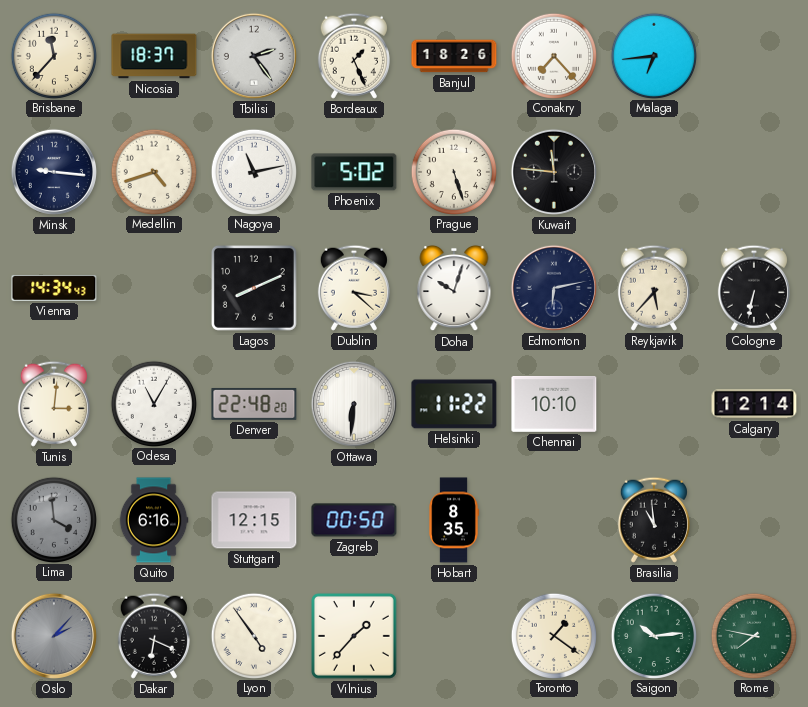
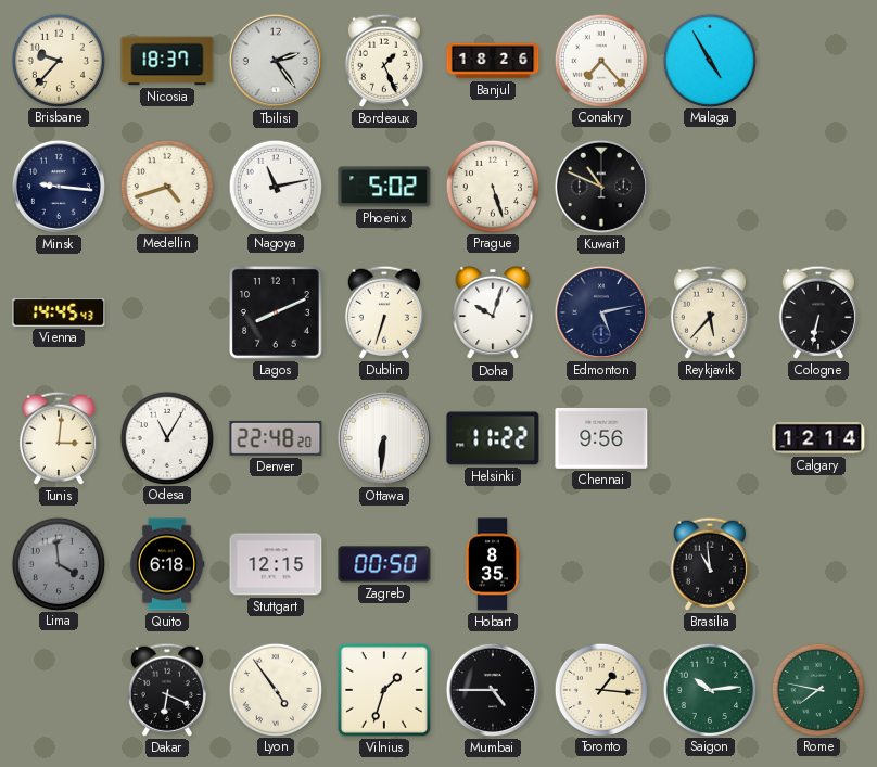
Brisbane: 11:37 -> 9:37
Malaga: 6:44 -> 4:55
Kuwait: 11:46 -> 10:49
Vienna: 14:34 -> 14:45
Dublin: 3:22 -> 6:33
Edmonton: 6:13 -> 5:13
Chennai: 10:10 -> 9:56
Quito: 6:16 -> 6:18
Oslo: 2:07 -> none
Vilnius: 1:37 -> 1:33
Mumbai: none -> 4:45
Toronto: 1:21 -> 1:16
